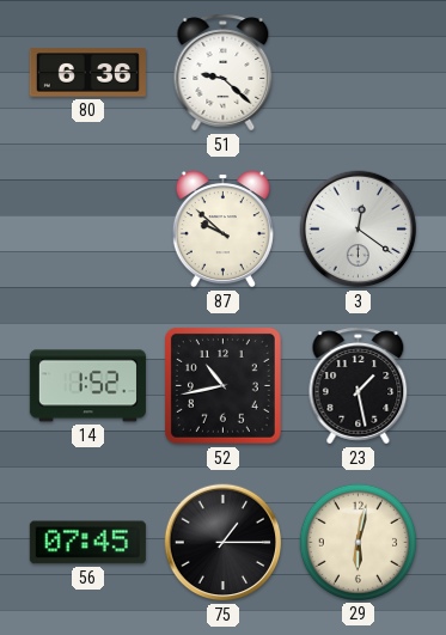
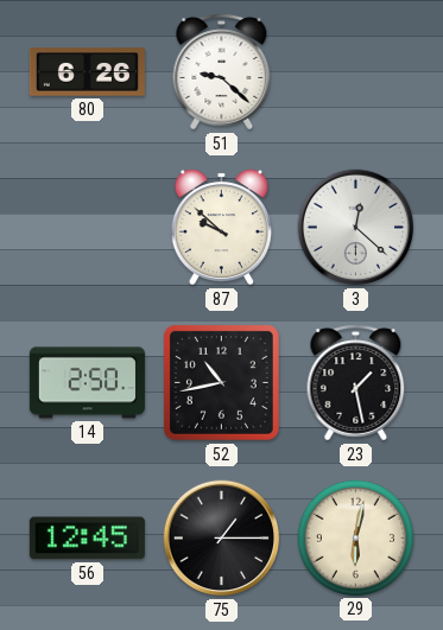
80: 6:36 -> 6:26
3: 12:21 -> 12:22
14: 1:52 -> 2:50
56: 07:45 -> 12:45
